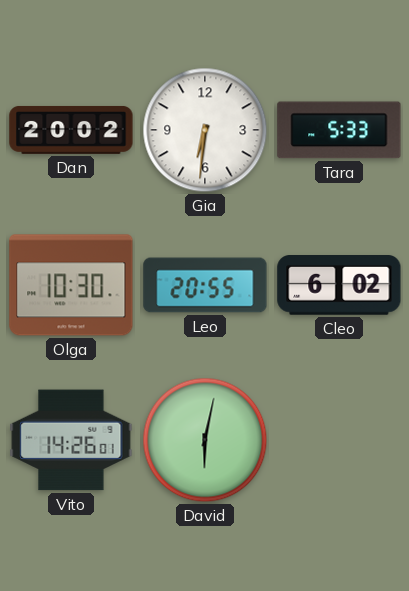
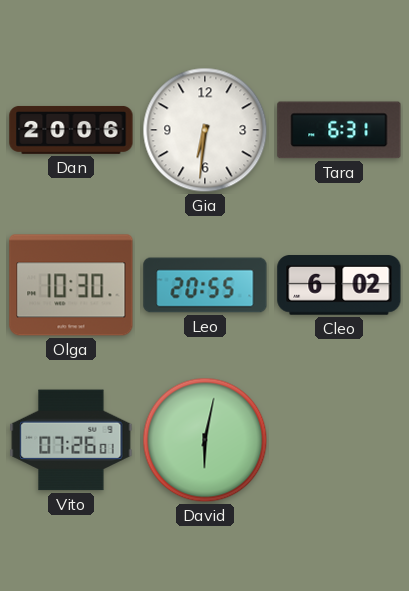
Dan: 20:02 -> 20:06
Tara: 5:33 -> 6:31
Vito: 14:26 -> 07:26
